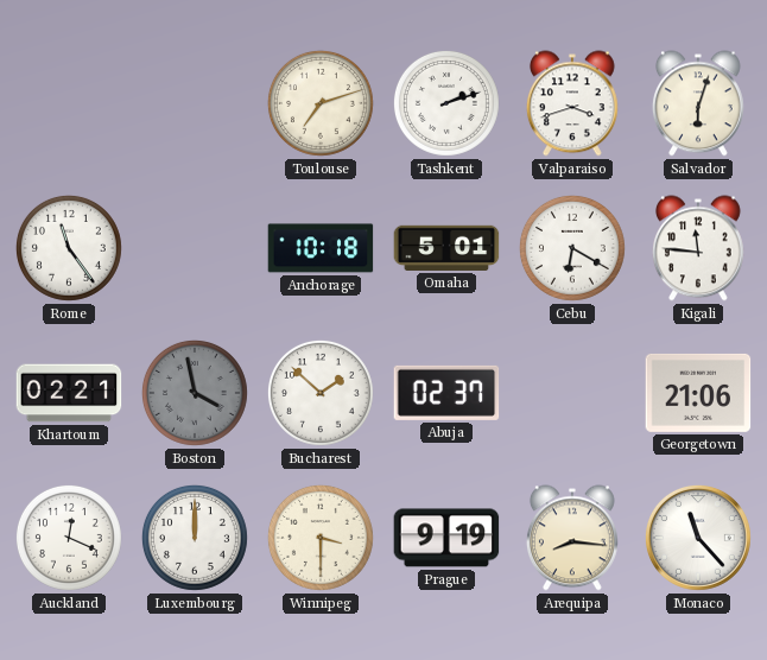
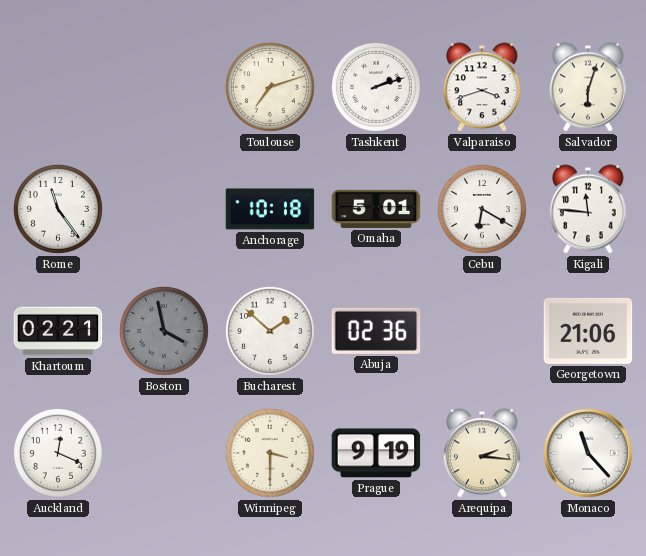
Abuja: 02:37 -> 02:36
Luxembourg: 12:00 -> none
Arequipa: 8:16 -> 2:16
